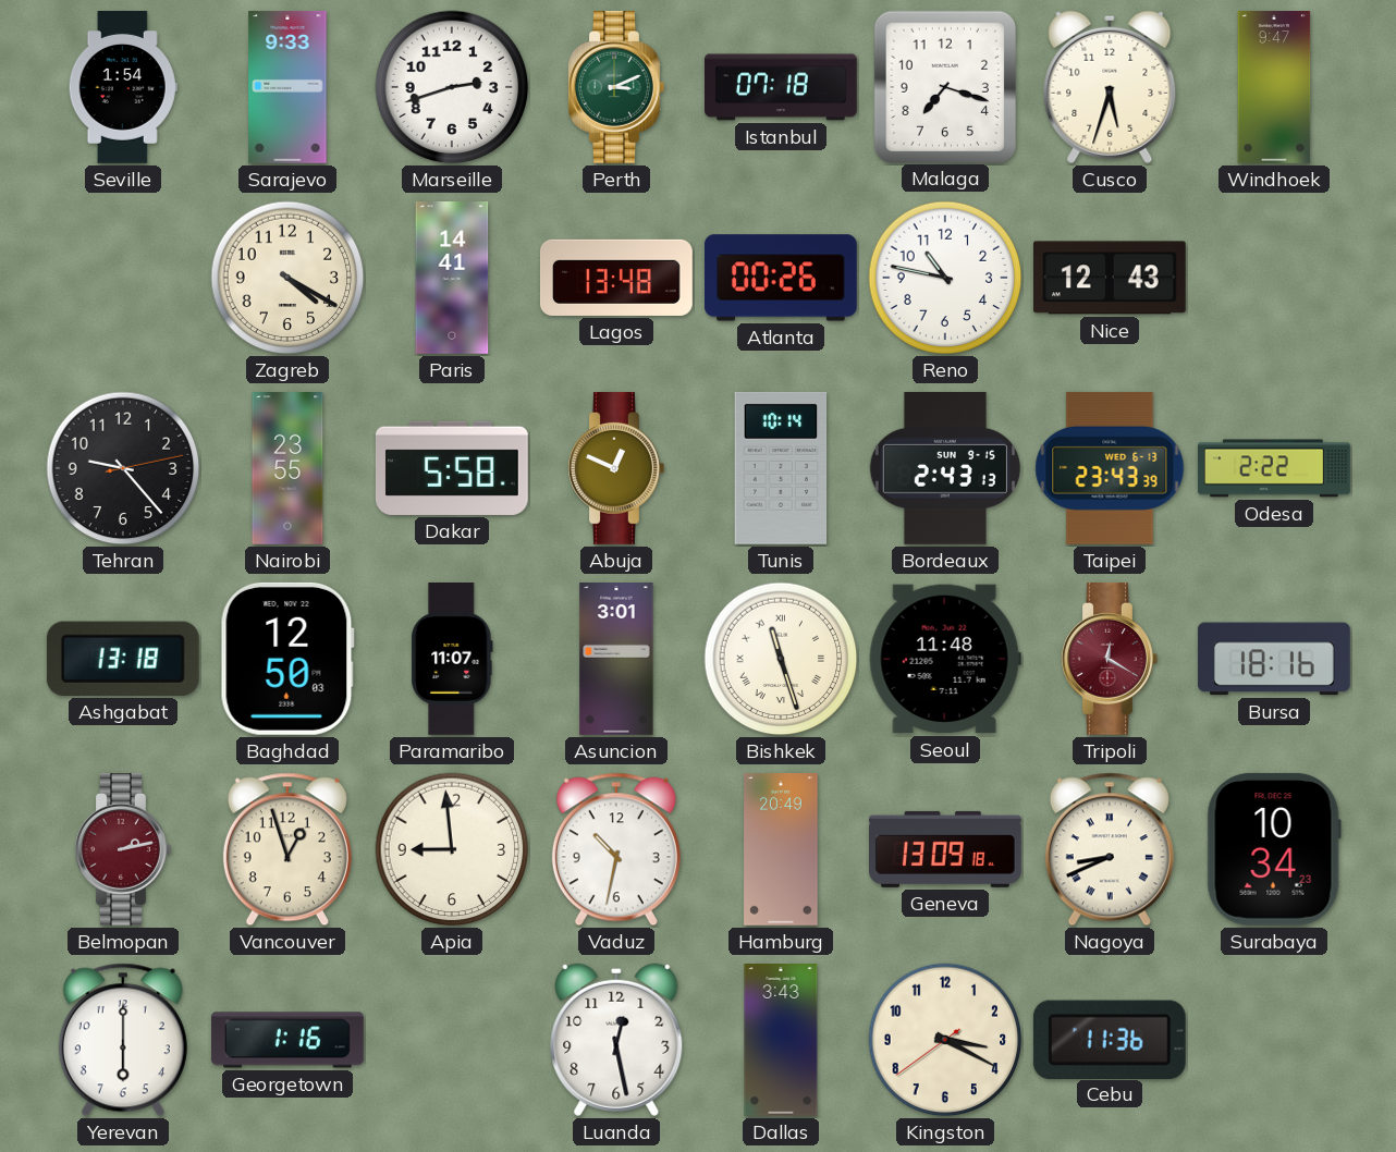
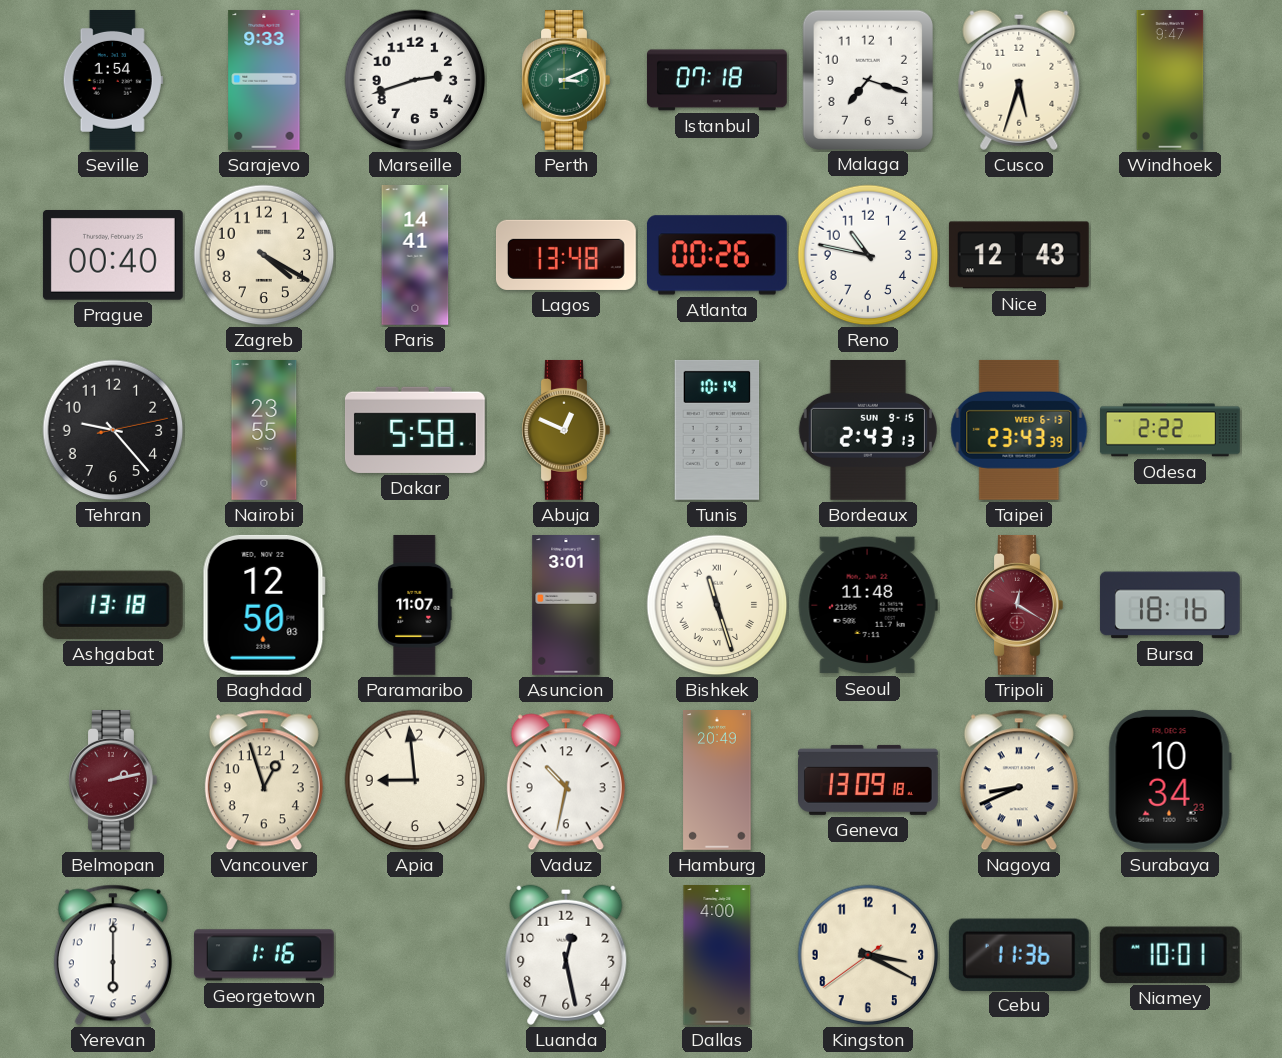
Prague: none -> 00:40
Dallas: 3:43 -> 4:00
Niamey: none -> 10:01
